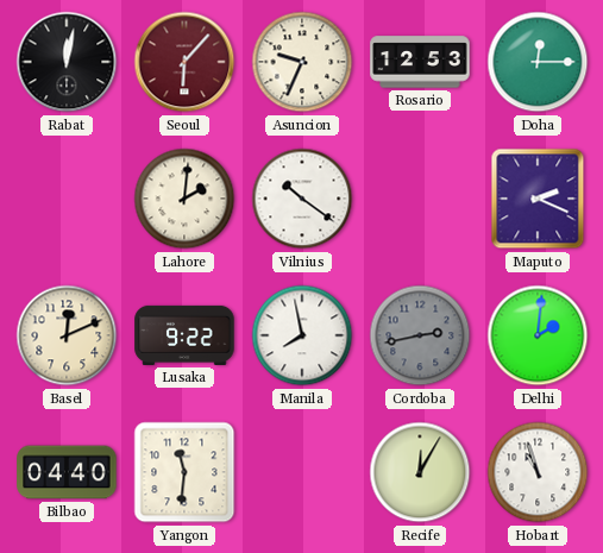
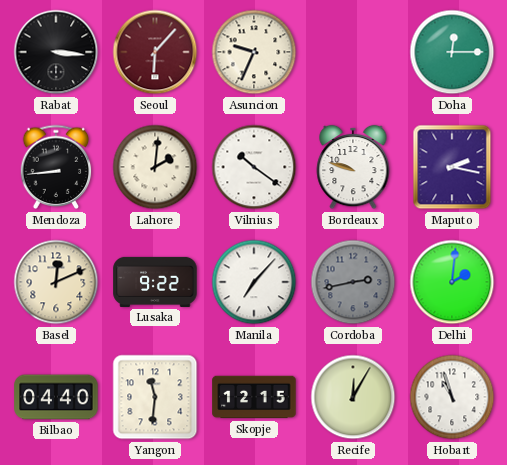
Rabat: 12:02 -> 3:16
Rosario: 12:53 -> none
Mendoza: none -> 8:44
Bordeaux: none -> 9:48
Maputo: 2:19 -> 2:17
Manila: 7:58 -> 7:07
Skopje: none -> 12:15
